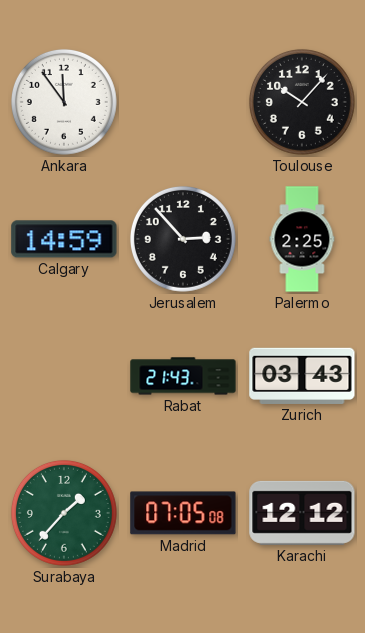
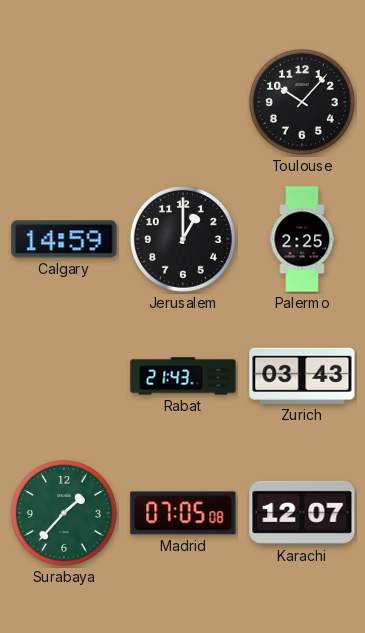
Ankara: 11:54 -> none
Jerusalem: 2:53 -> 1:00
Karachi: 12:12 -> 12:07
